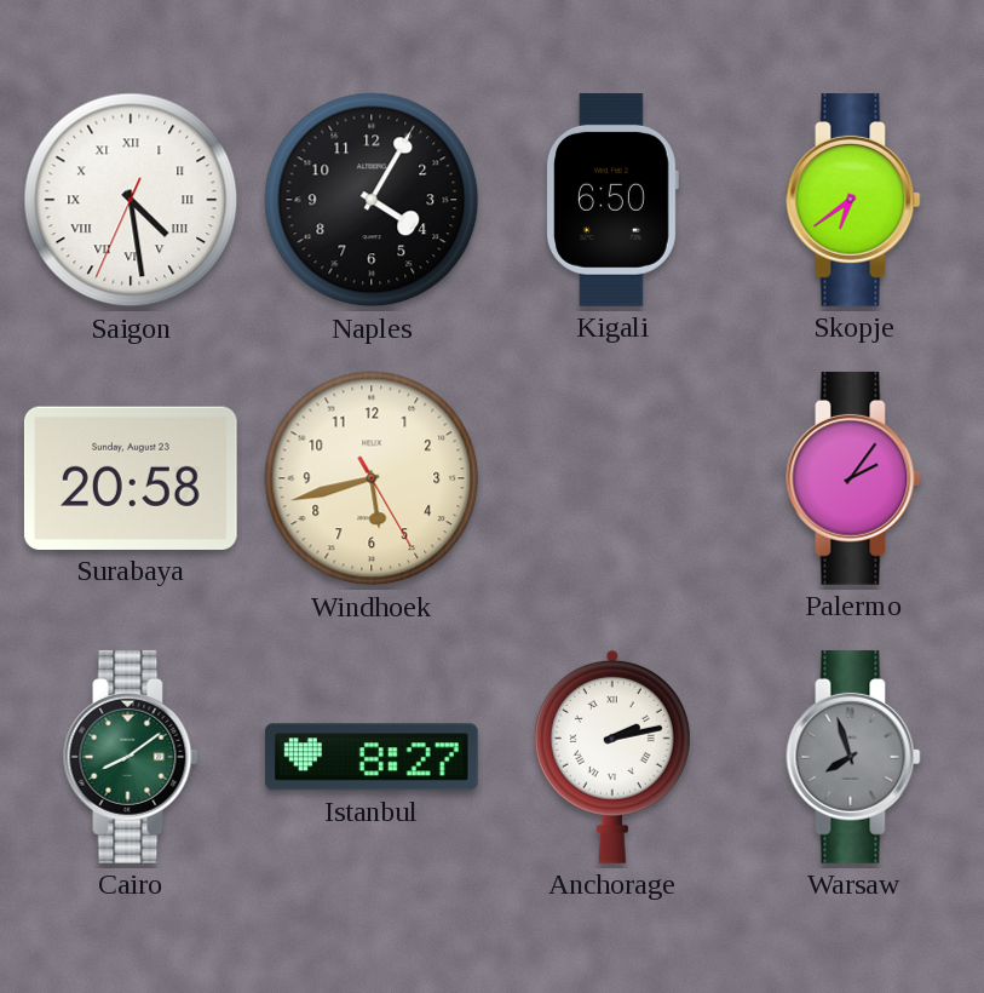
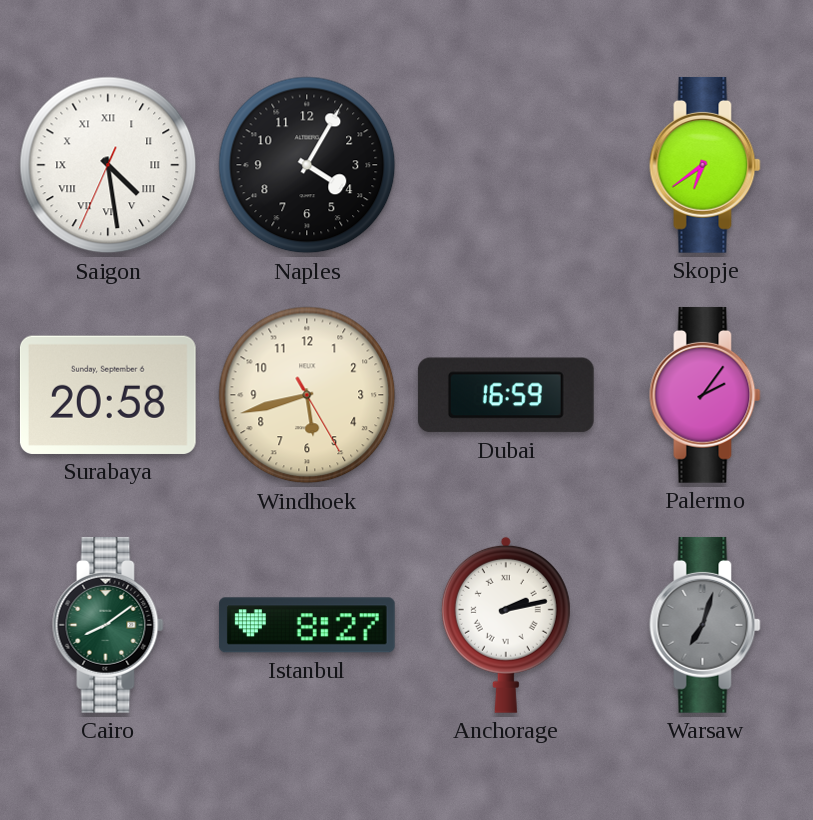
Kigali: 6:50 -> none
Surabaya date: Sunday, August 23 -> Sunday, September 6
Dubai: none -> 16:59
Warsaw: 7:57 -> 7:03
